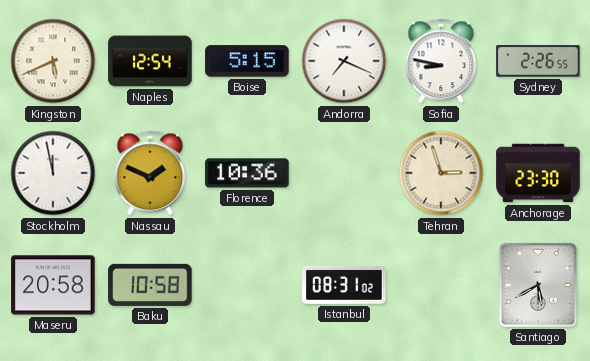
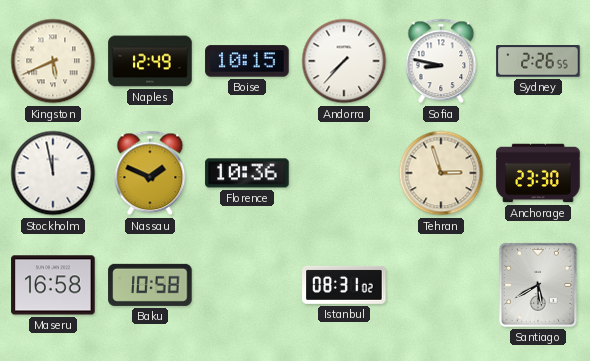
Naples: 12:54 -> 12:49
Boise: 5:15 -> 10:15
Andorra: 7:19 -> 7:37
Maseru: 20:58 -> 16:58
